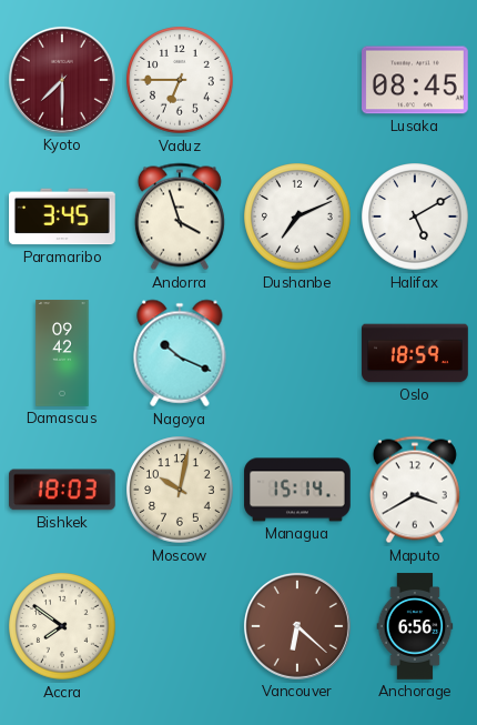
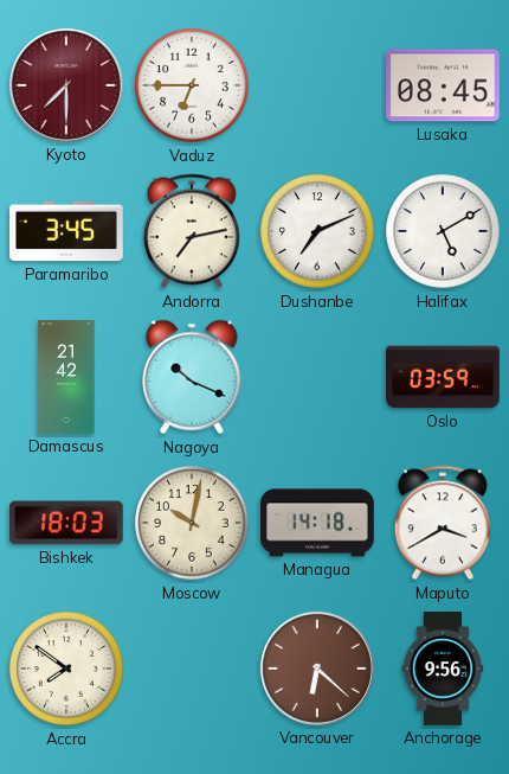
Andorra: 3:57 -> 7:13
Damascus: 09:42 -> 21:42
Oslo: 18:59 -> 03:59
Managua: 15:14 -> 14:18
Anchorage: 6:56 -> 9:56
